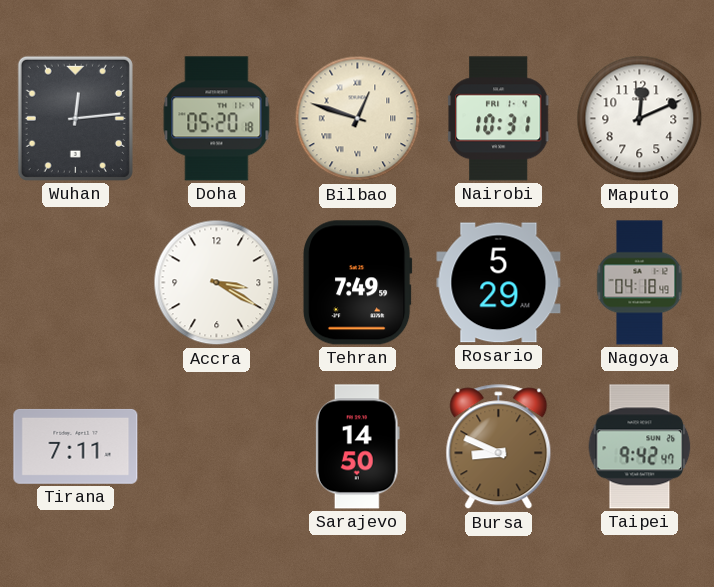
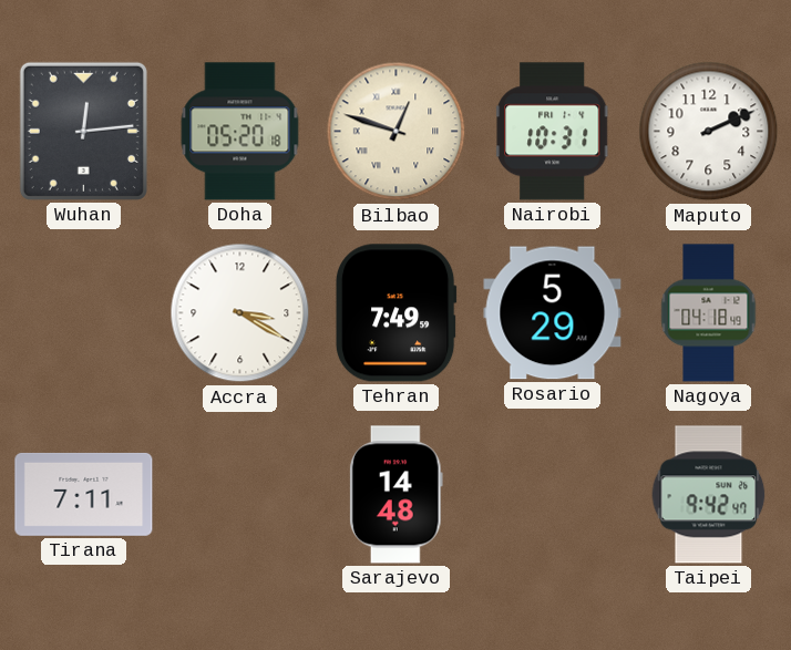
Maputo: 12:11 -> 2:11
Sarajevo: 14:50 -> 14:48
Bursa: 8:49 -> none
